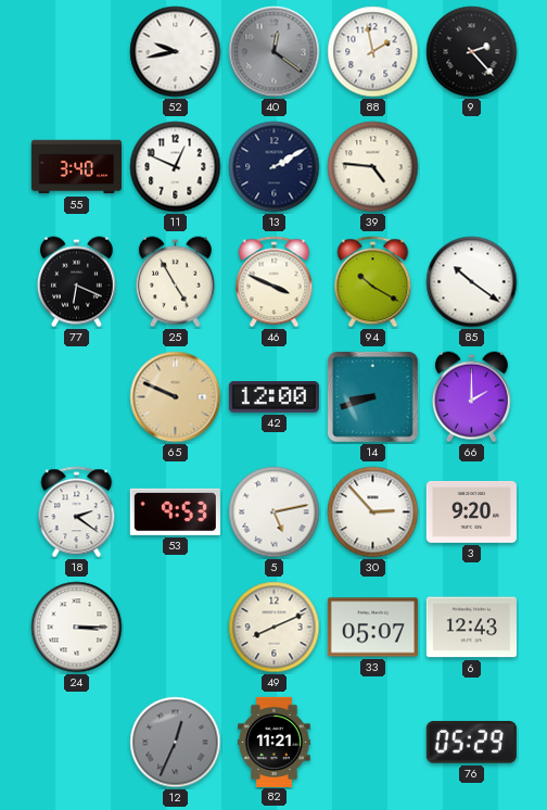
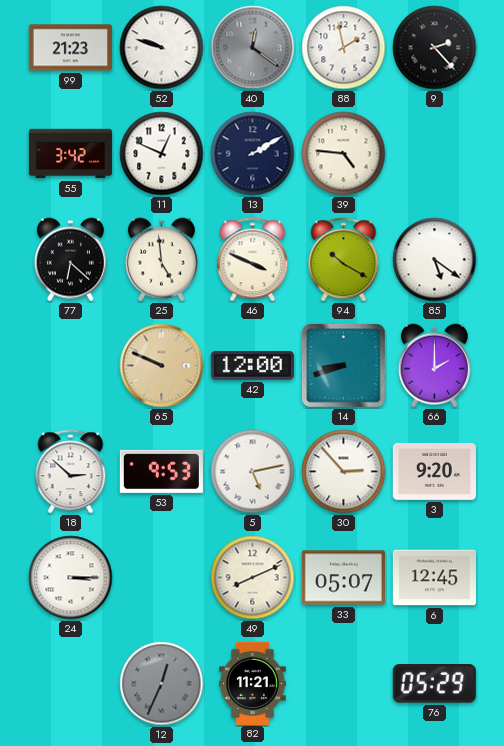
99: none -> 21:23
52: 9:43 -> 9:48
55: 3:40 -> 3:42
77: 6:19 -> 6:22
25: 4:55 -> 4:59
85: 10:21 -> 5:21
18: 2:21 -> 2:52
6: 12:43 -> 12:45
